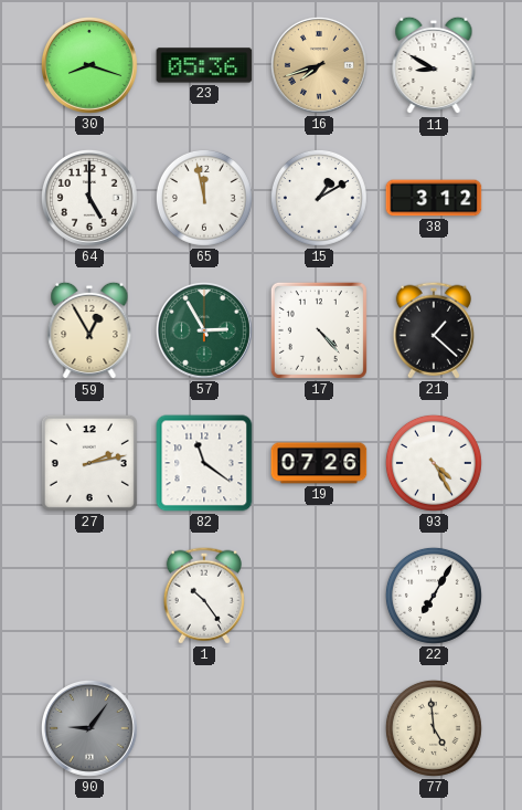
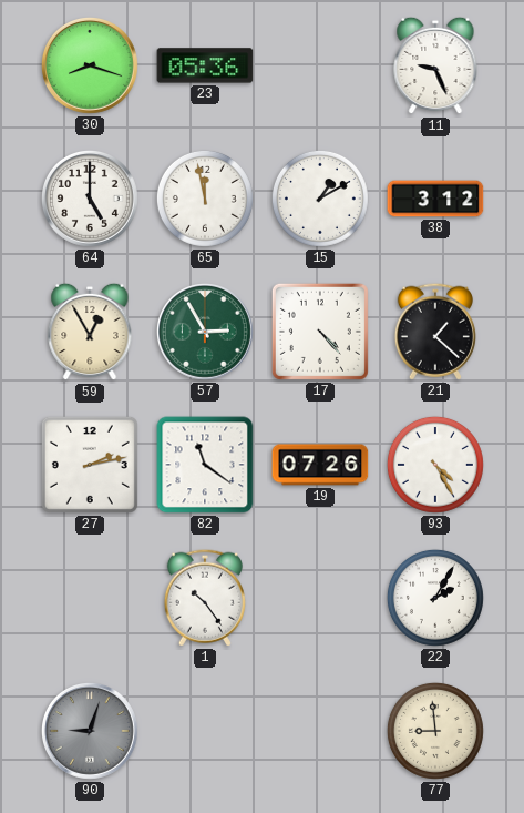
16: 7:42 -> none
11: 8:50 -> 9:26
22: 7:05 -> 2:05
90: 9:06 -> 9:03
77: 4:59 -> 8:59
